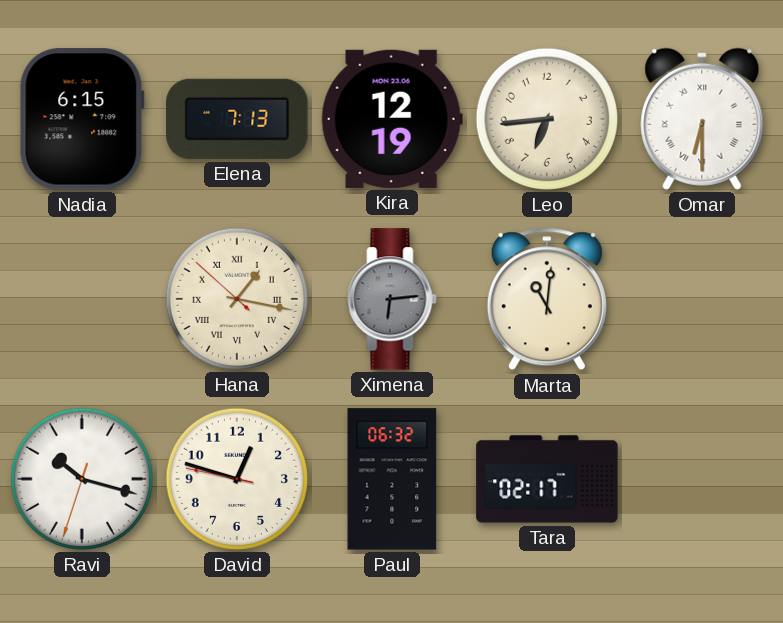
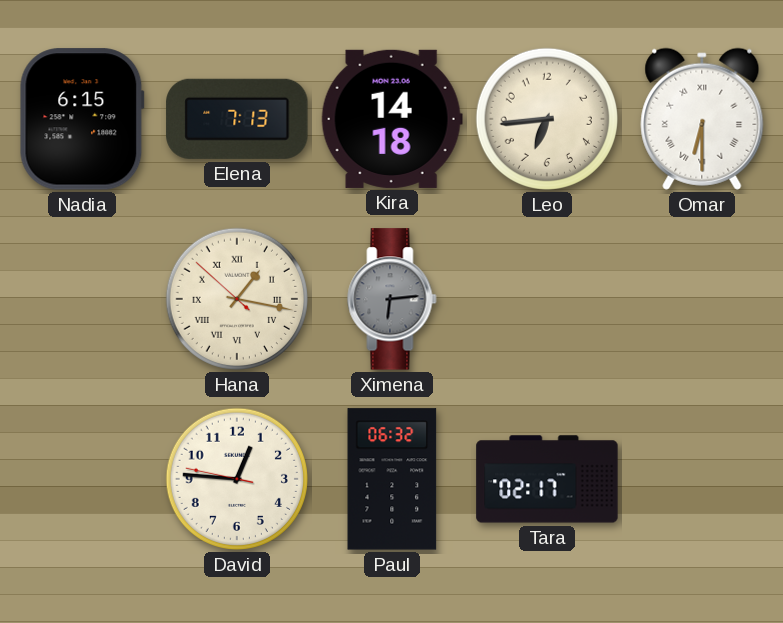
Kira: 12:19 -> 14:18
Marta: 11:01 -> none
Ravi: 10:17 -> none
David: 12:47 -> 12:45
